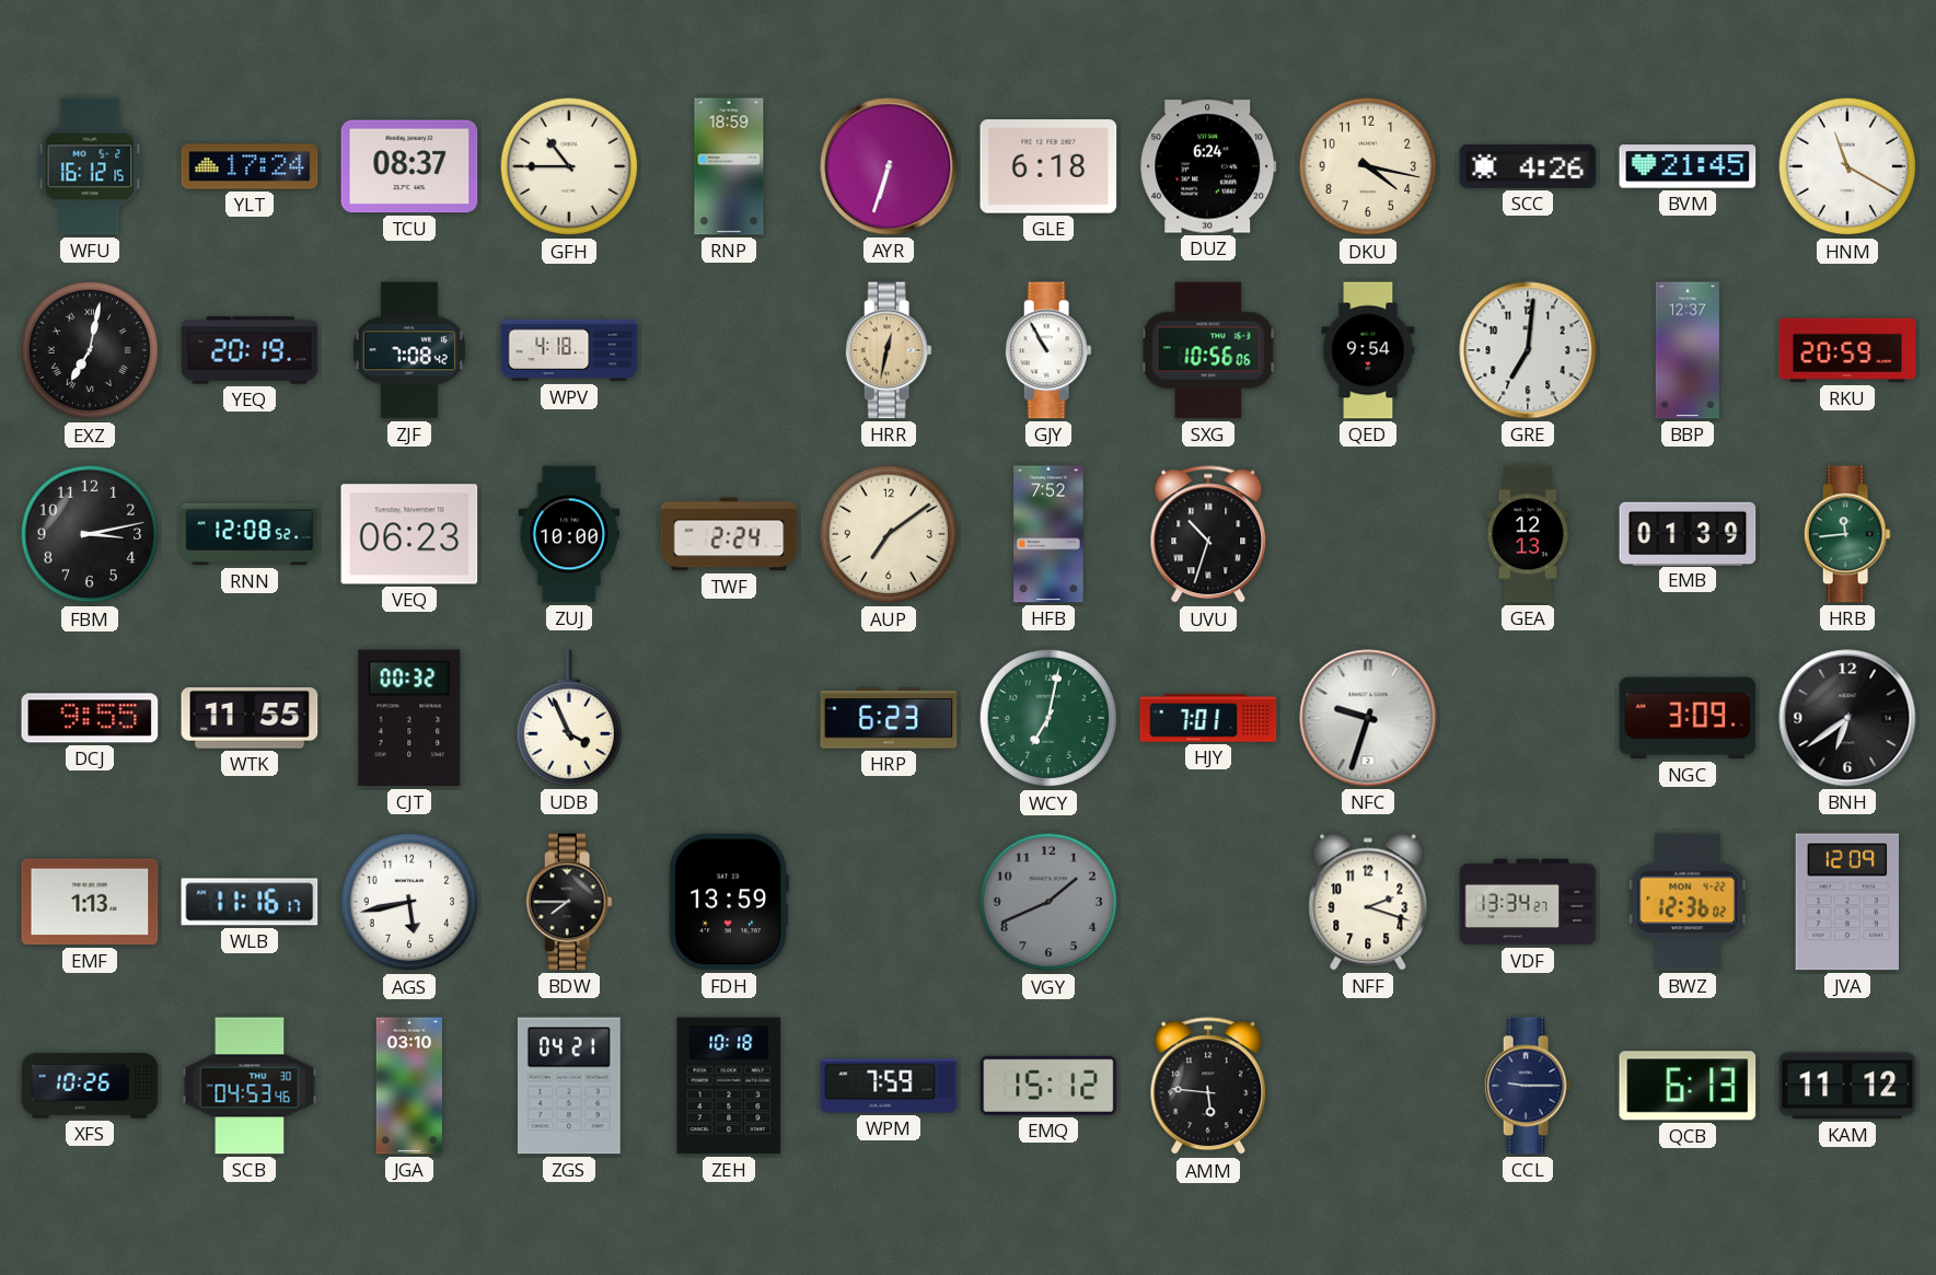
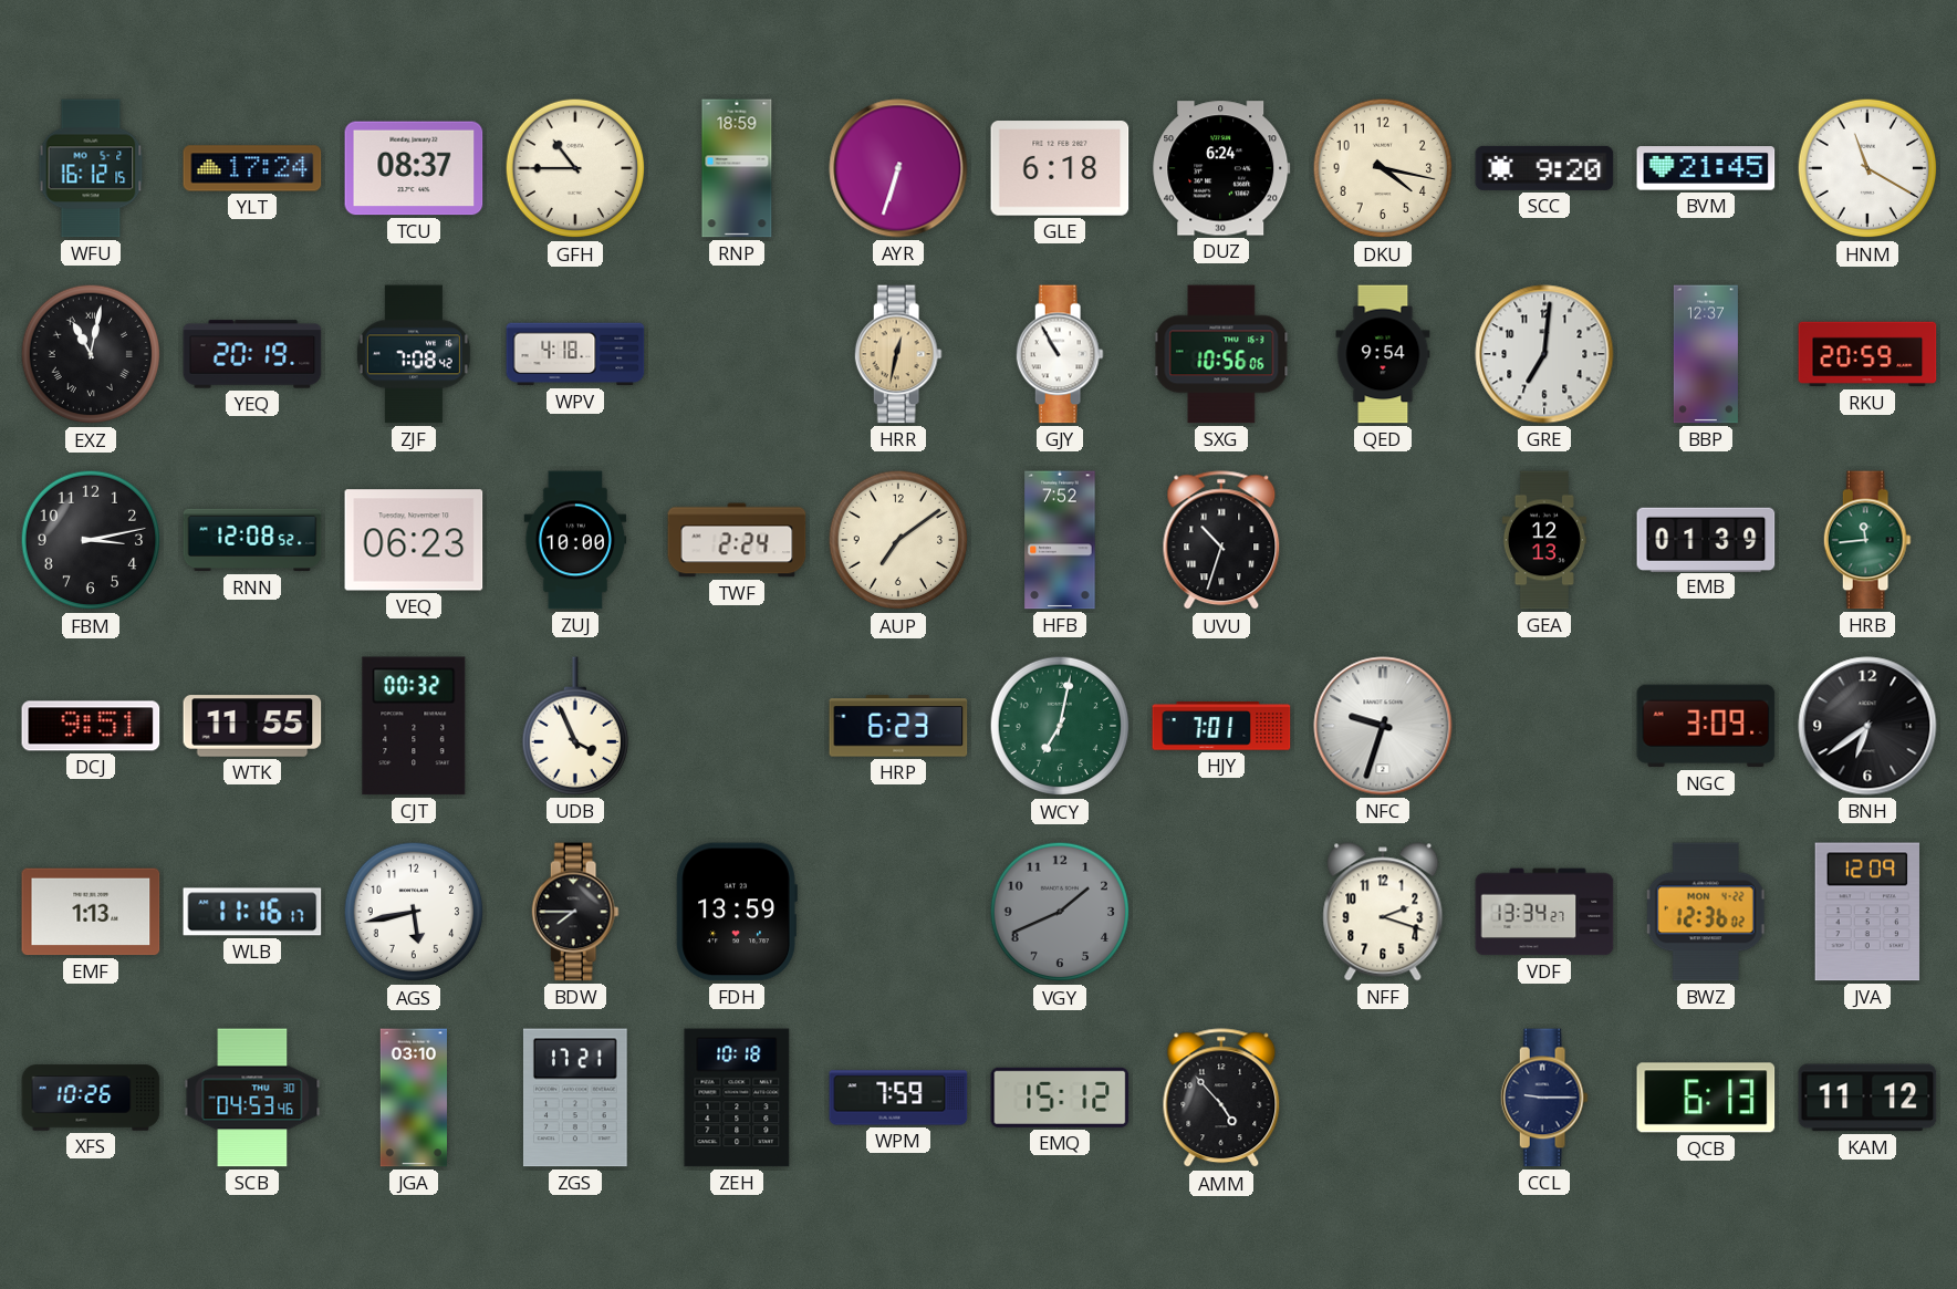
SCC: 4:26 -> 9:20
EXZ: 7:02 -> 11:02
DCJ: 9:55 -> 9:51
ZGS: 04:21 -> 17:21
AMM: 5:46 -> 4:53
